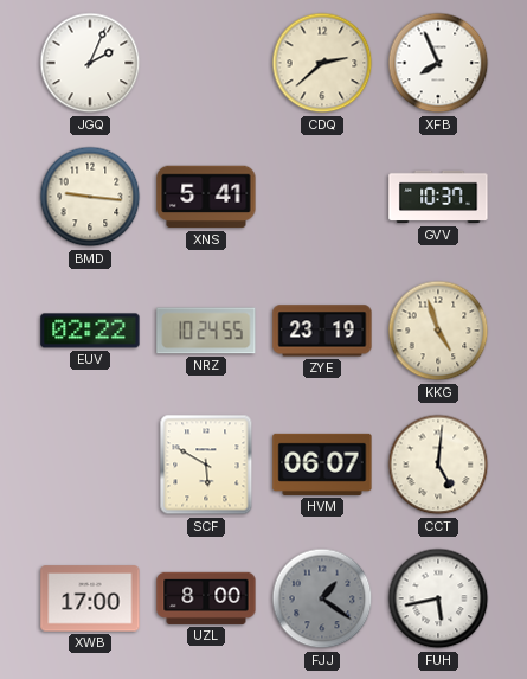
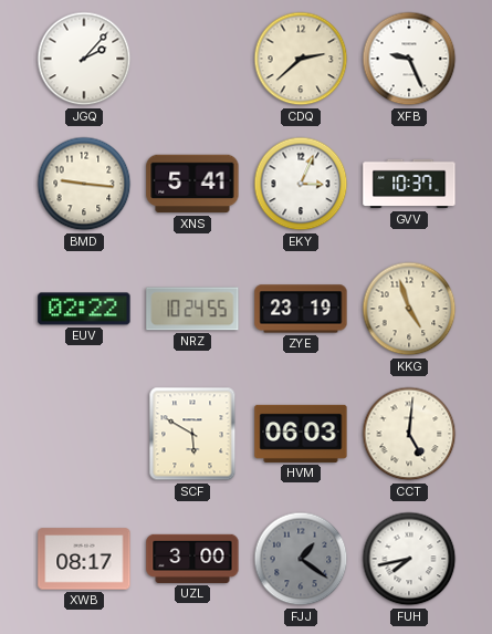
JGQ: 2:04 -> 2:07
XFB: 7:56 -> 9:26
EKY: none -> 3:04
HVM: 06:07 -> 06:03
XWB: 17:00 -> 08:17
UZL: 8:00 -> 3:00
FUH: 5:43 -> 7:43
